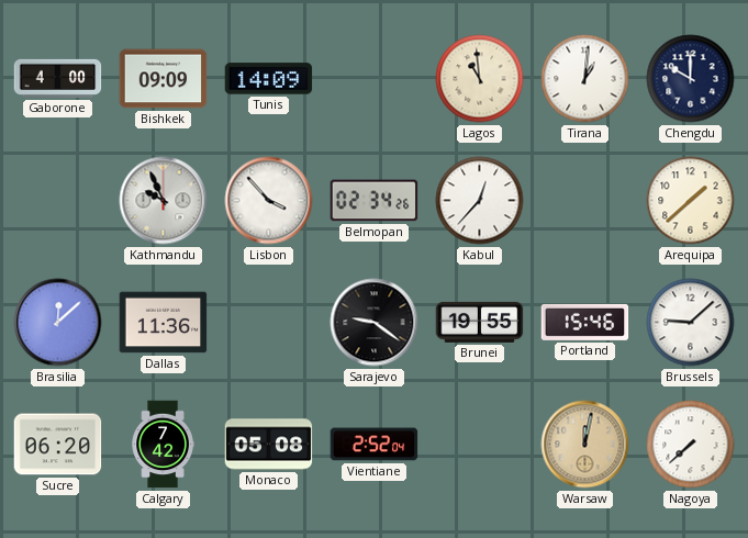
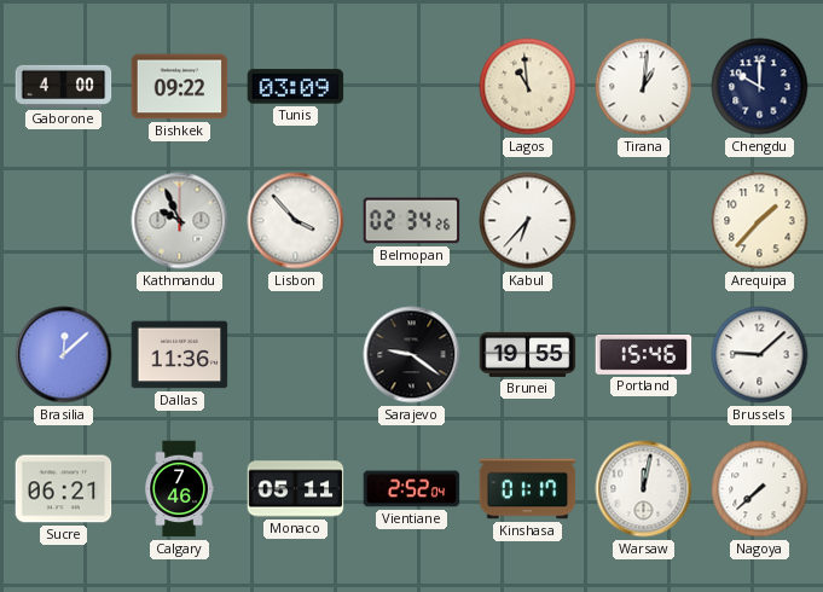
Bishkek: 09:09 -> 09:22
Tunis: 14:09 -> 03:09
Kabul: 12:37 -> 6:37
Arequipa: 1:38 -> 1:37
Sucre: 06:20 -> 06:21
Calgary: 7:42 -> 7:46
Monaco: 05:08 -> 05:11
Kinshasa: none -> 01:17
Warsaw dial: champagne -> white
